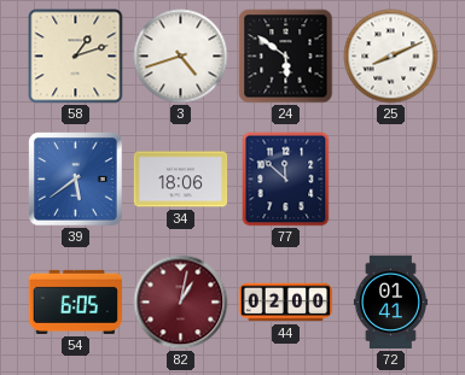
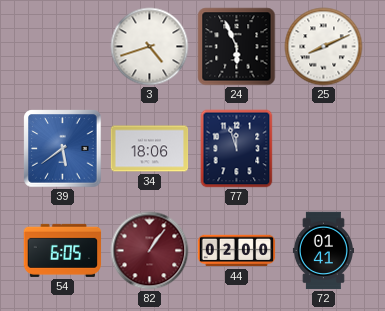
58: 1:12 -> none
24: 5:51 -> 5:56
77: 11:52 -> 11:57
82: 1:02 -> 1:06
